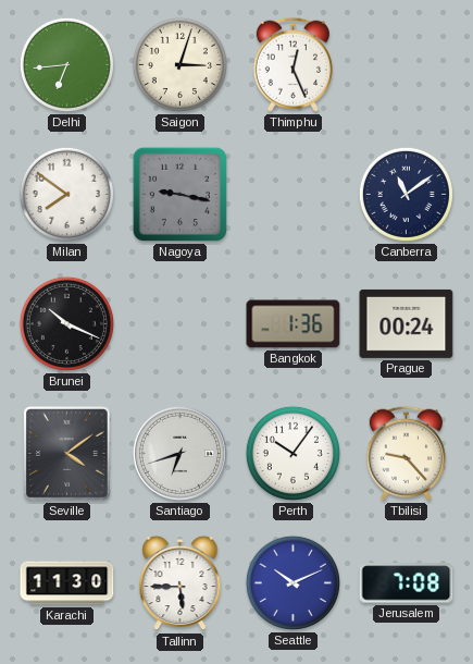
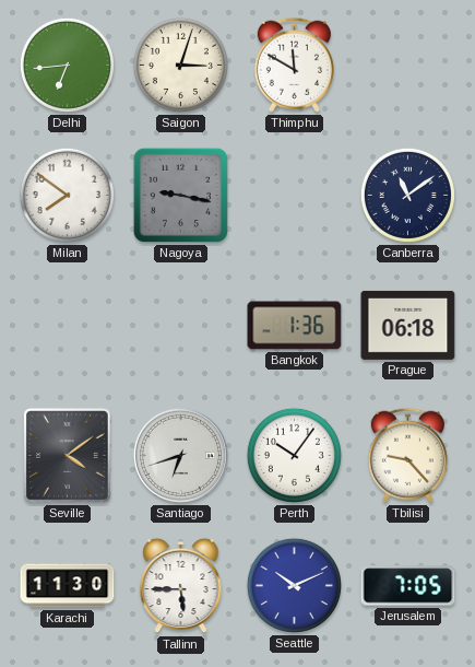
Thimphu: 12:26 -> 11:50
Brunei: 10:19 -> none
Prague: 00:24 -> 06:18
Jerusalem: 7:08 -> 7:05
